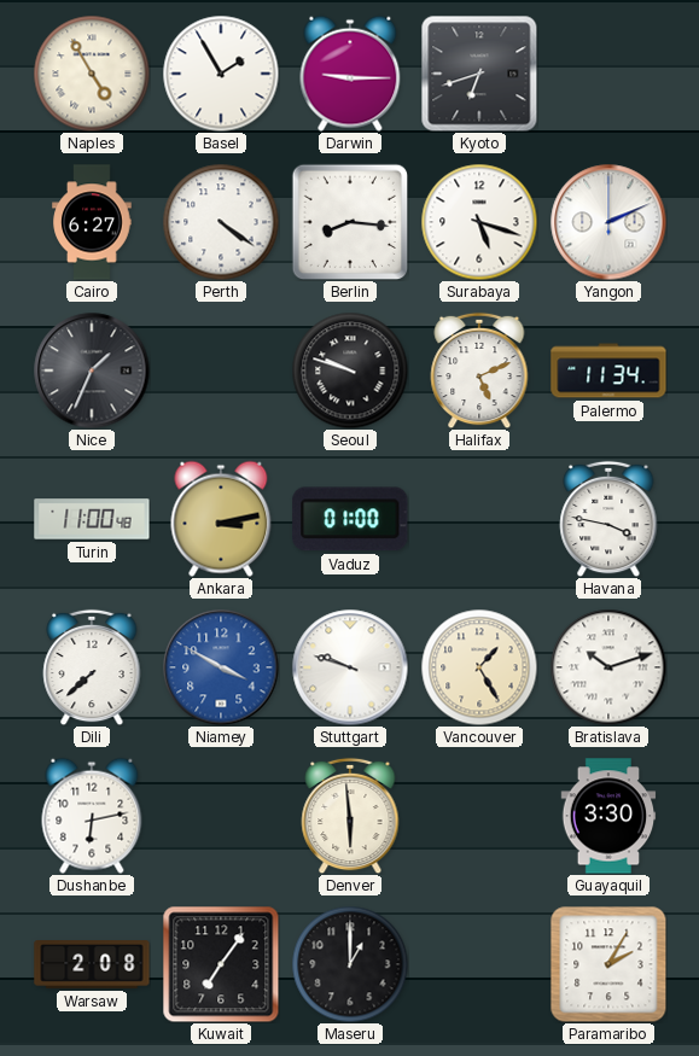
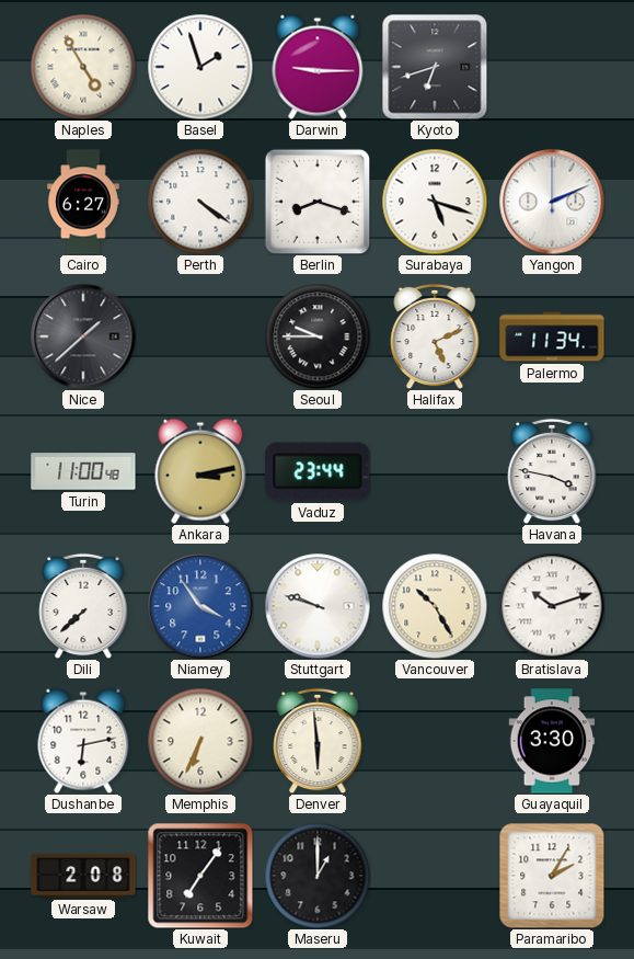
Basel: 1:55 -> 1:57
Berlin: 8:16 -> 8:18
Nice: 1:34 -> 1:38
Seoul: 9:48 -> 9:45
Vaduz: 01:00 -> 23:44
Niamey: 3:50 -> 3:54
Vancouver: 1:25 -> 10:25
Memphis: none -> 6:34
